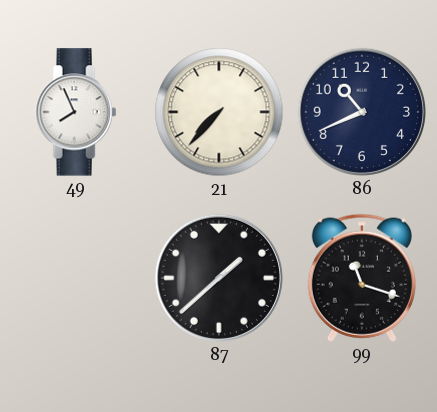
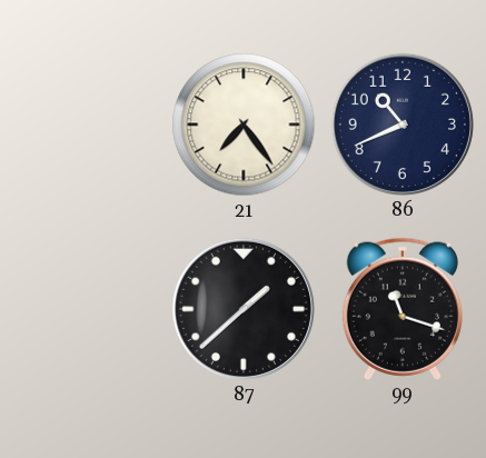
49: 7:56 -> none
21: 7:37 -> 7:24
